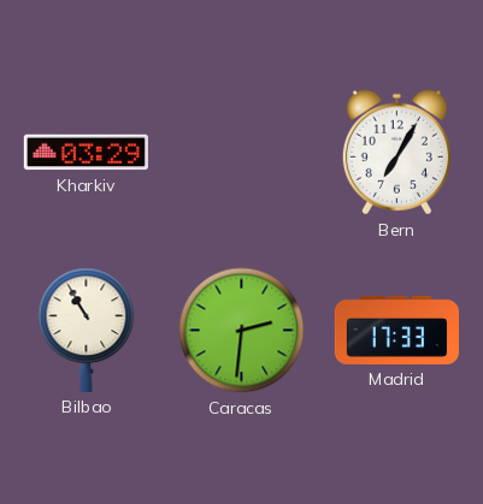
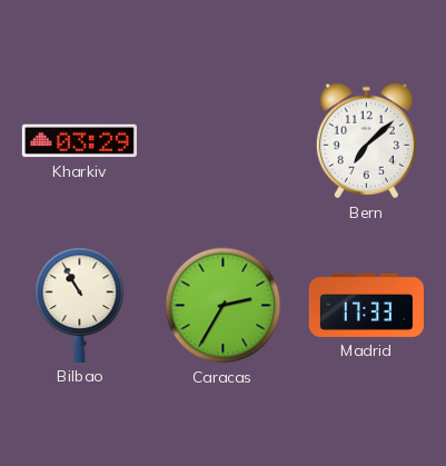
Bern: 7:05 -> 7:08
Caracas: 2:31 -> 2:35
